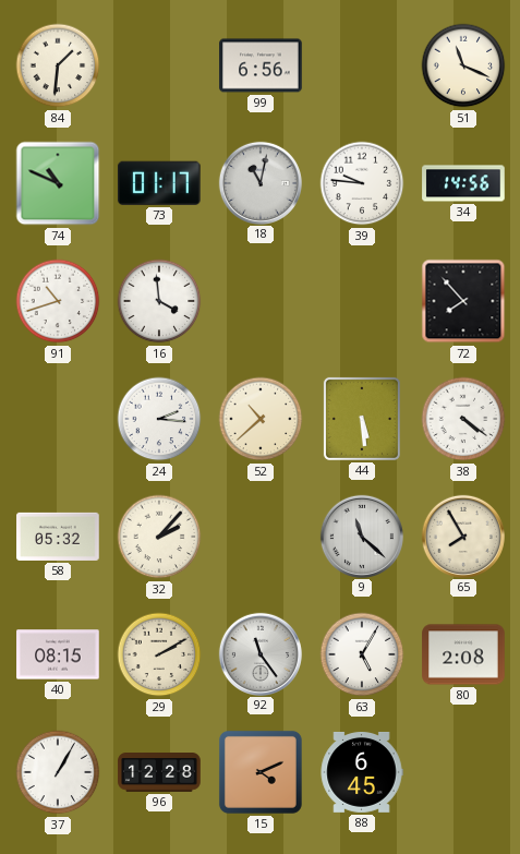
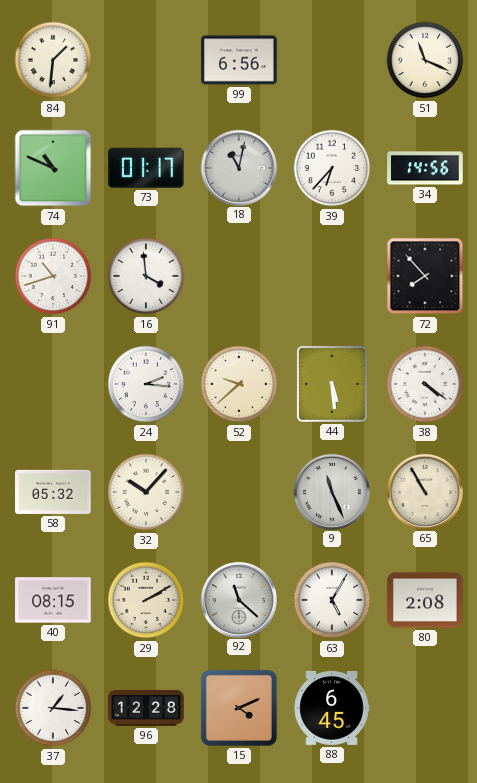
39: 9:46 -> 6:37
52: 10:38 -> 9:38
32: 2:07 -> 10:07
9: 11:22 -> 11:26
65: 7:55 -> 10:55
92: 11:24 -> 11:22
37: 1:05 -> 1:16
